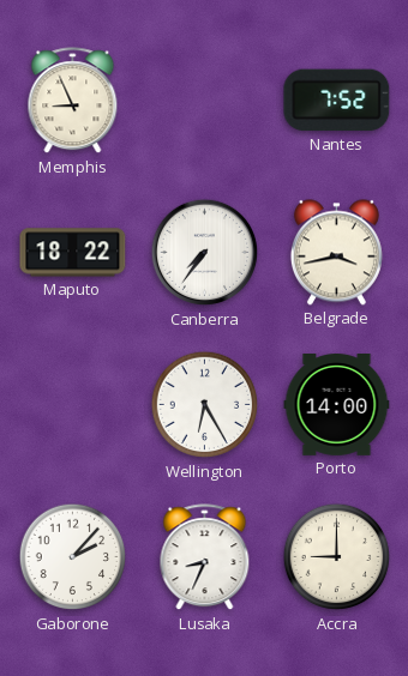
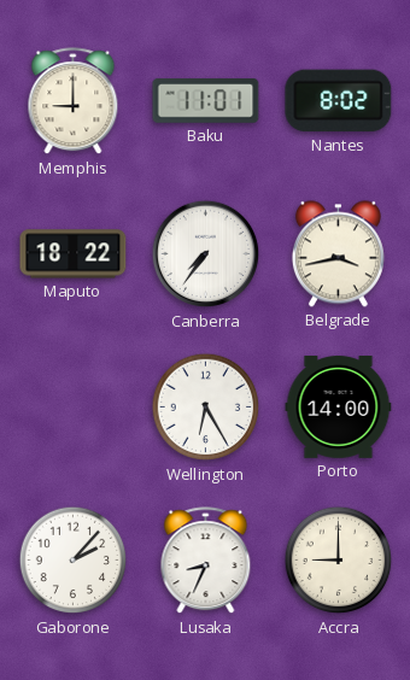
Memphis: 8:56 -> 9:00
Baku: none -> 11:01
Nantes: 7:52 -> 8:02
